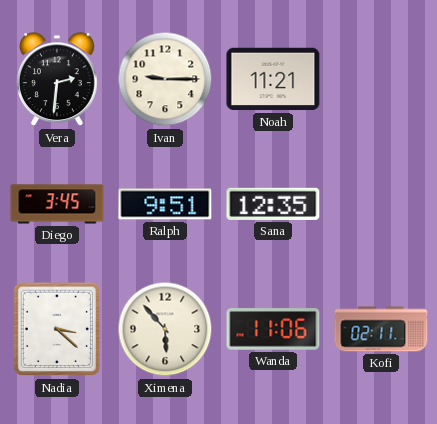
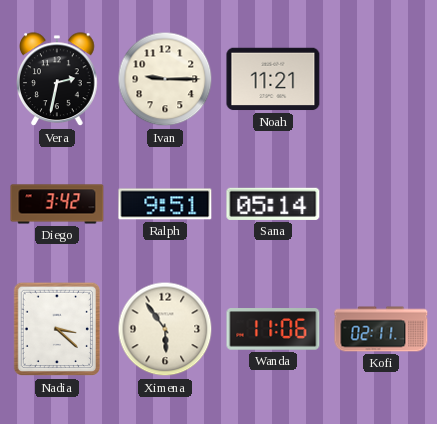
Vera: 2:31 -> 2:32
Diego: 3:45 -> 3:42
Sana: 12:35 -> 05:14
Ximena: 5:53 -> 5:54
